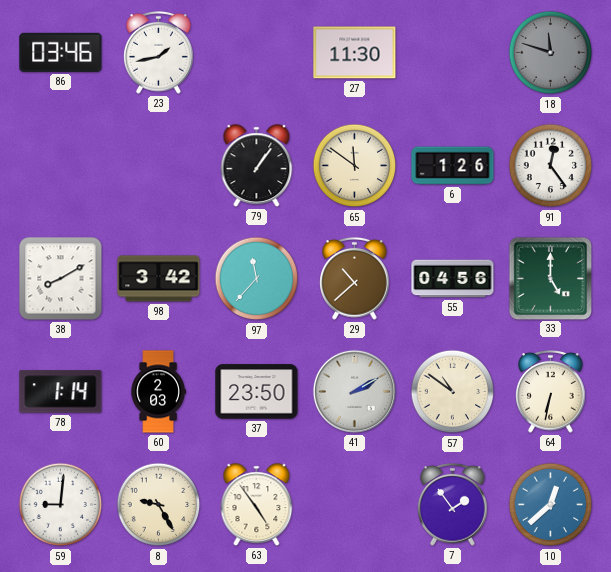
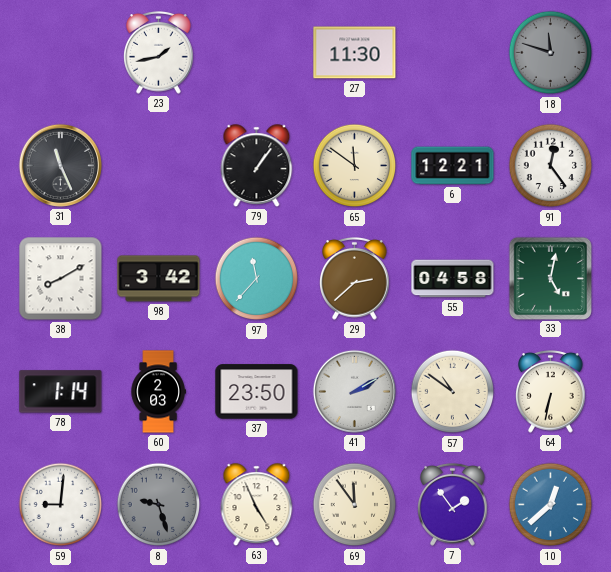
86: 03:46 -> none
31: none -> 11:26
6: 1:26 -> 12:21
29: 10:38 -> 2:38
55: 04:56 -> 04:58
33: 5:00 -> 5:02
8: 9:25 -> 9:27
8 dial: cream -> grey
63: 4:54 -> 4:56
69: none -> 11:54
